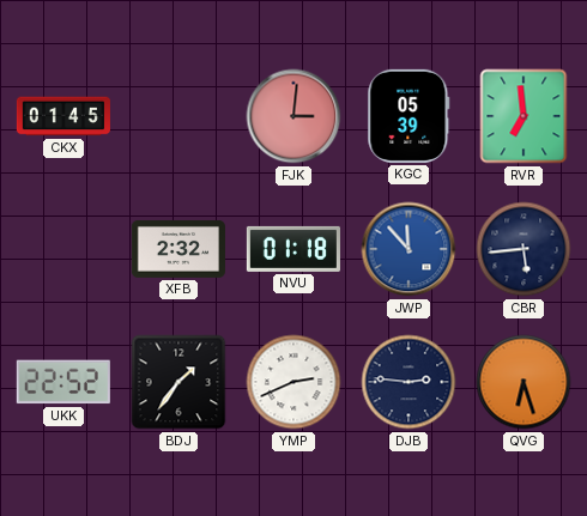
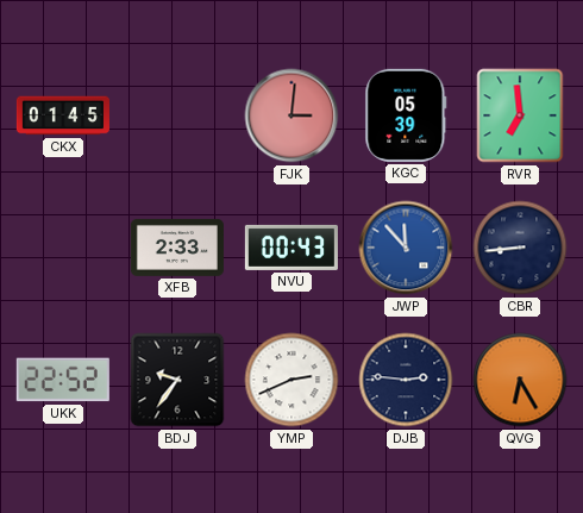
XFB: 2:32 -> 2:33
NVU: 01:18 -> 00:43
CBR: 5:44 -> 8:44
BDJ: 1:36 -> 9:36
QVG: 6:27 -> 6:25
